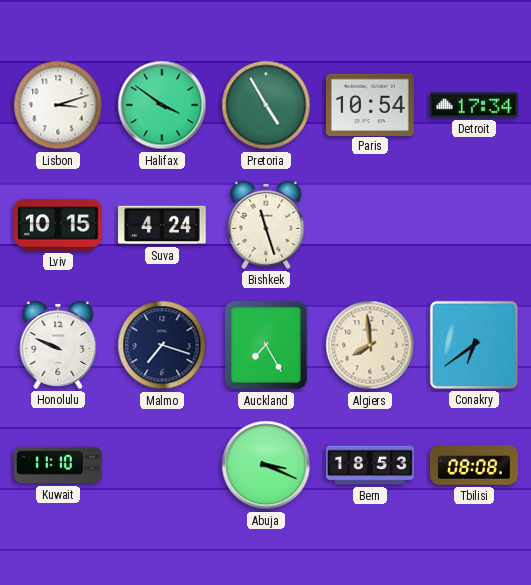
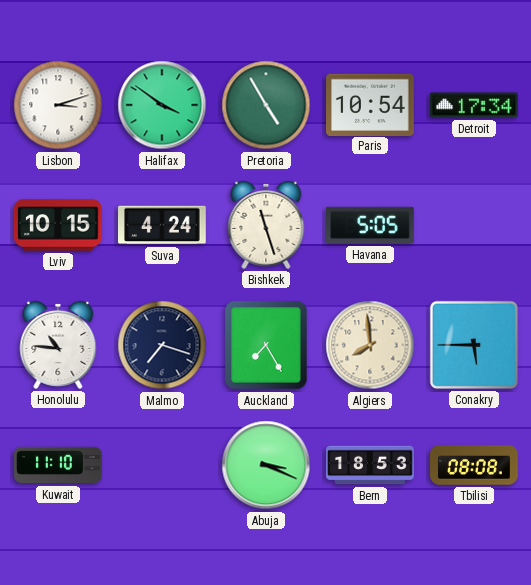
Havana: none -> 5:05
Honolulu: 9:49 -> 10:46
Conakry: 6:39 -> 5:45
